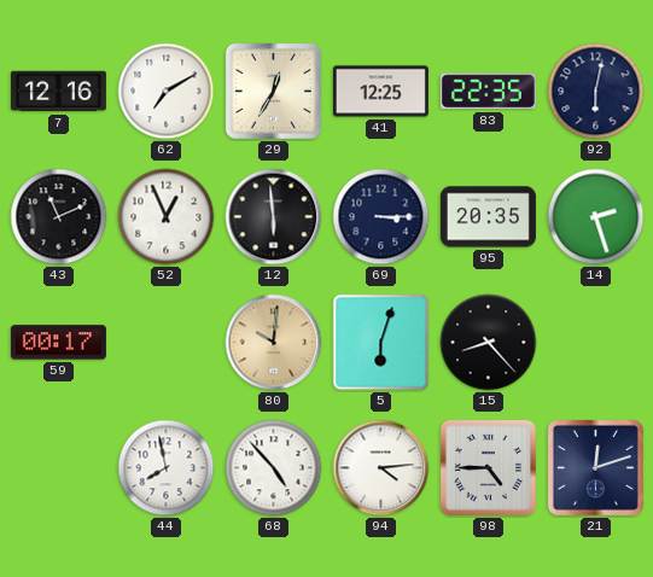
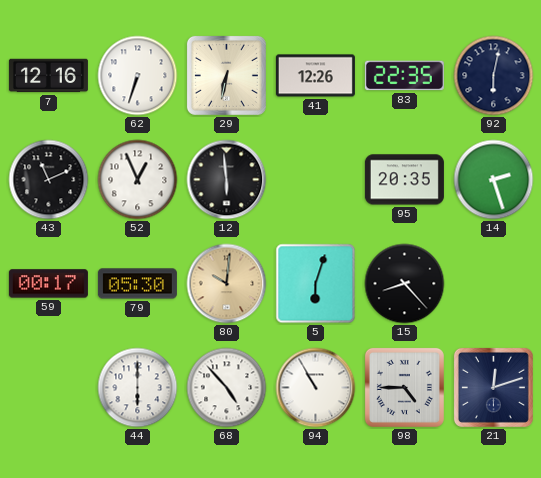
62: 7:10 -> 6:33
29: 12:35 -> 6:32
41: 12:25 -> 12:26
69: 3:15 -> none
79: none -> 05:30
44: 7:58 -> 6:00
94: 4:14 -> 10:55
